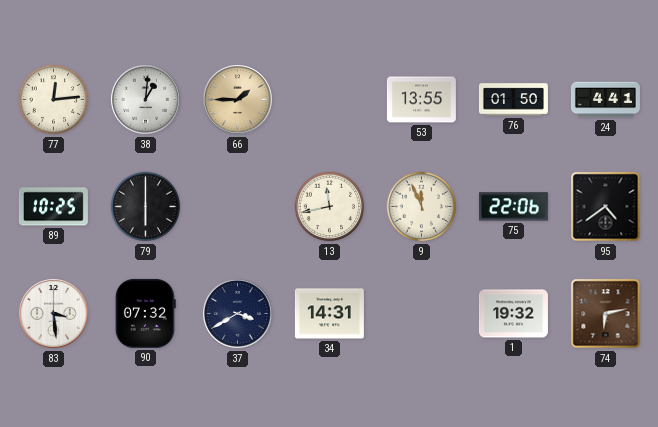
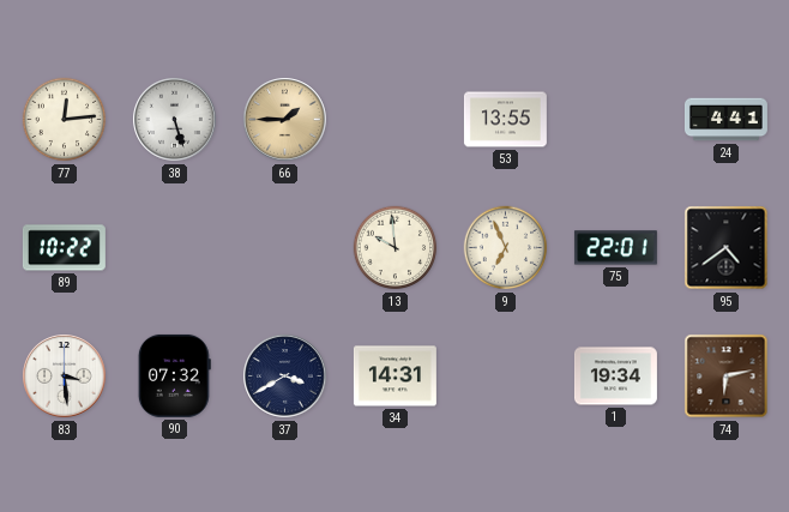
38: 1:01 -> 5:27
76: 01:50 -> none
89: 10:25 -> 10:22
79: 6:00 -> none
13: 11:43 -> 9:59
9: 11:56 -> 6:56
75: 22:06 -> 22:01
1: 19:32 -> 19:34
